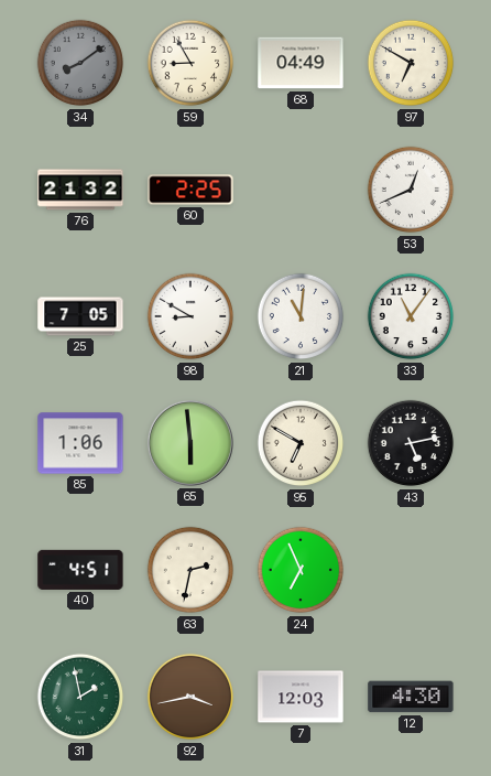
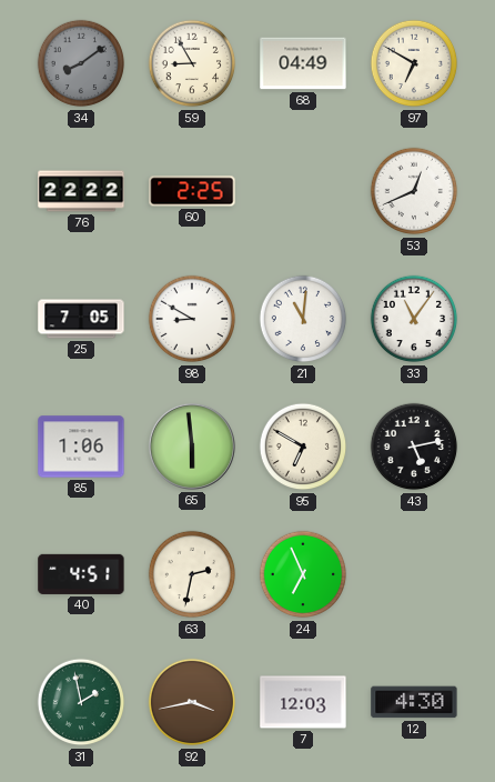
76: 21:32 -> 22:22
